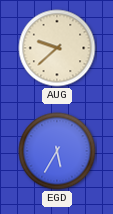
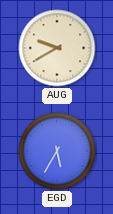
AUG: 9:38 -> 9:40
